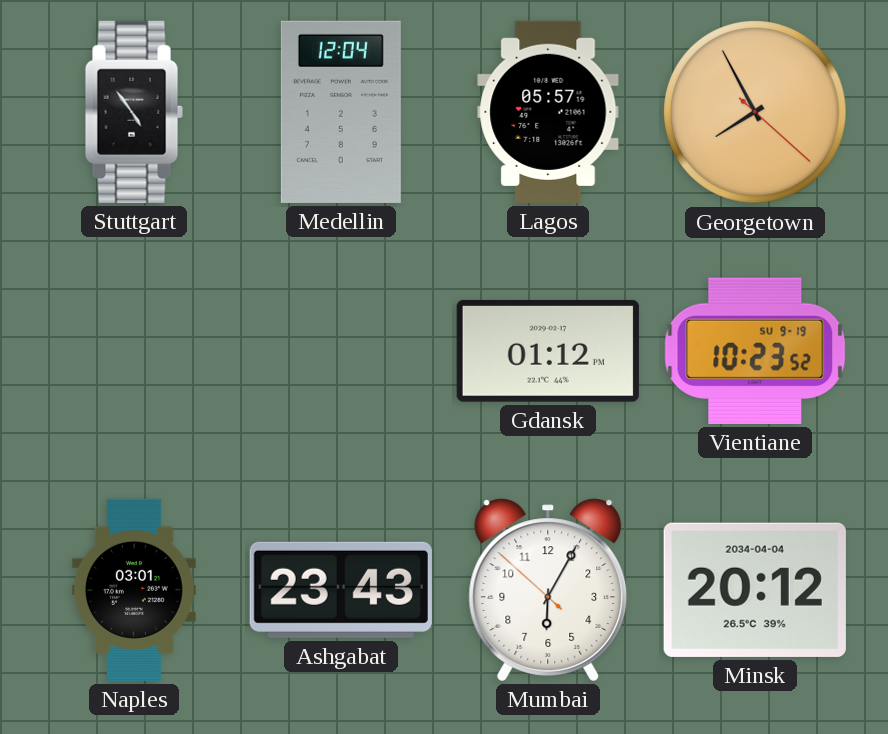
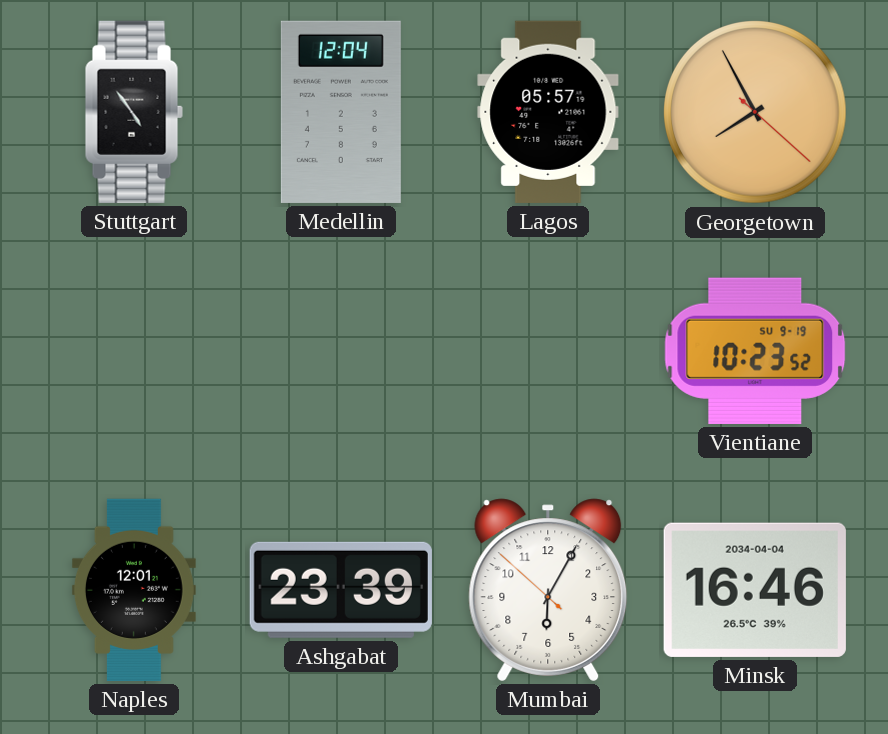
Gdansk: 01:12 -> none
Naples: 03:01 -> 12:01
Ashgabat: 23:43 -> 23:39
Minsk: 20:12 -> 16:46
